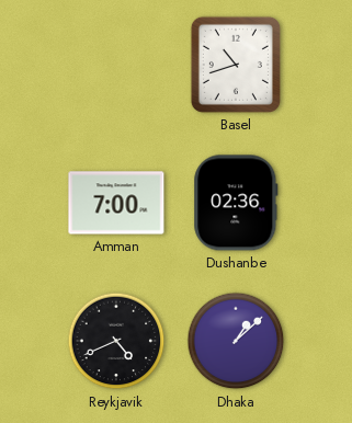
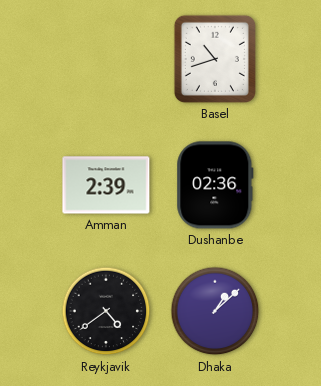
Amman: 7:00 -> 2:39
Reykjavik: 4:41 -> 4:39
